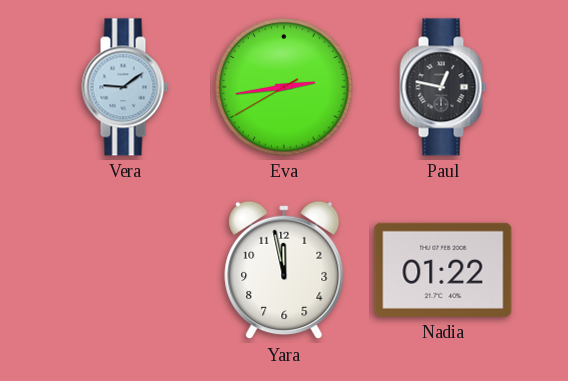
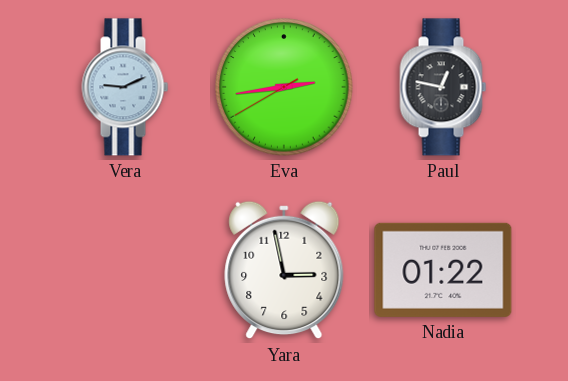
Vera: 9:09 -> 9:11
Yara: 11:58 -> 2:58
